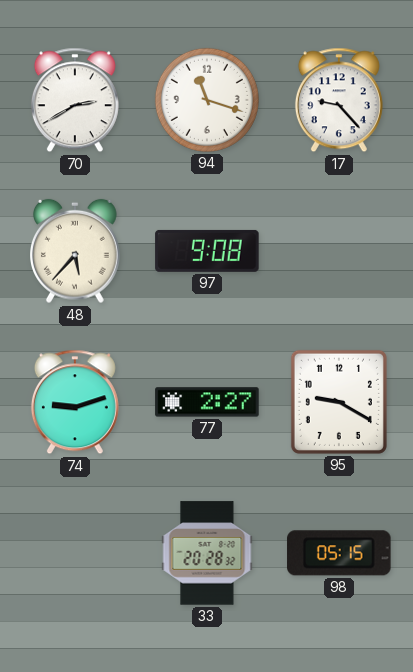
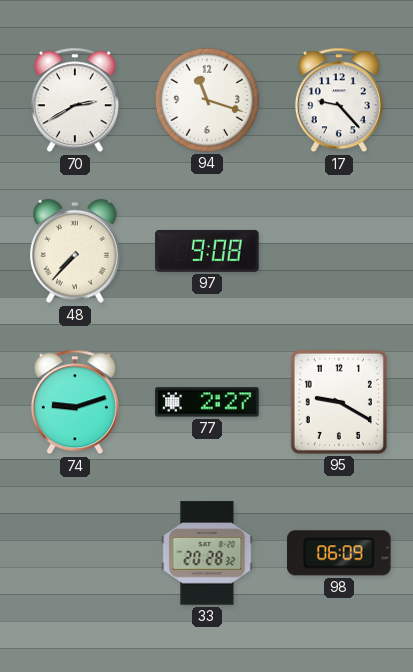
48: 5:37 -> 7:37
98: 05:15 -> 06:09
